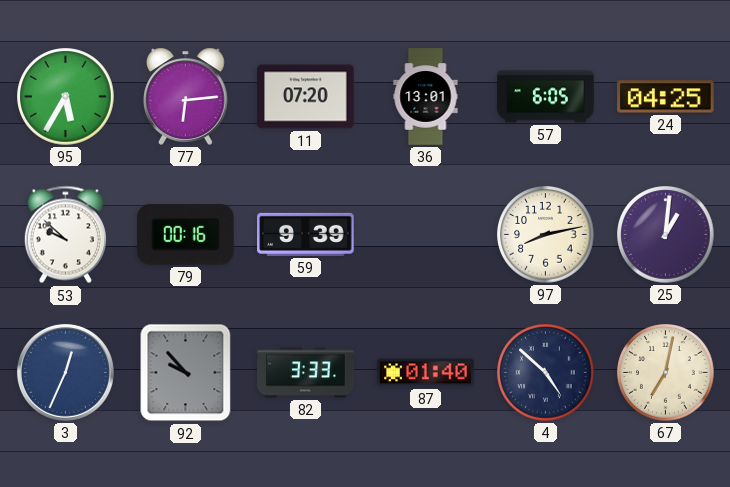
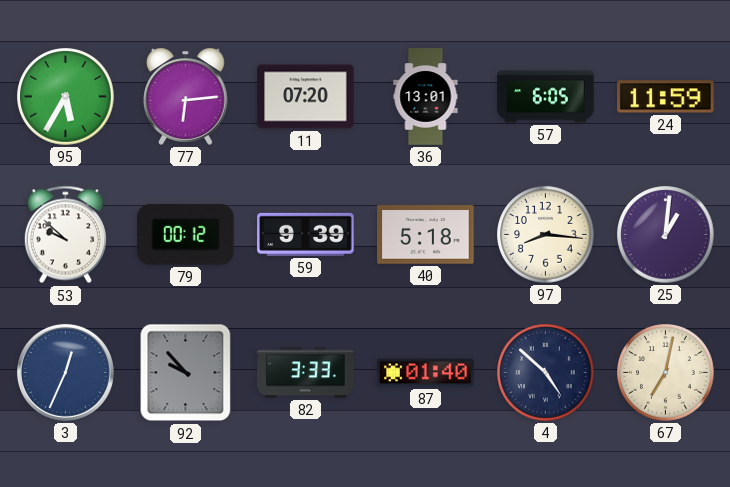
24: 04:25 -> 11:59
79: 00:16 -> 00:12
40: none -> 5:18
97: 8:13 -> 8:16
